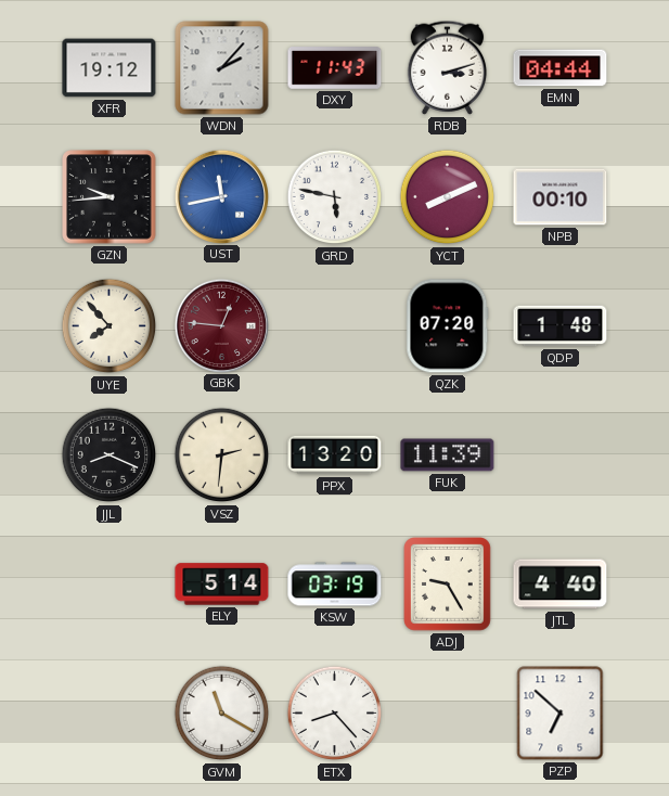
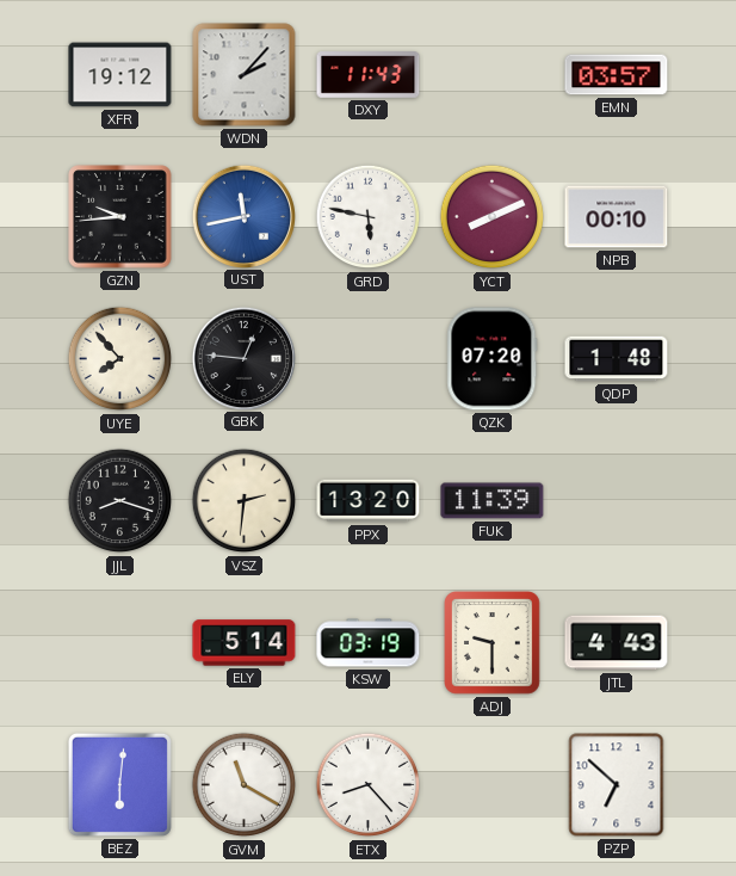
RDB: 3:12 -> none
EMN: 04:44 -> 03:57
GBK dial: burgundy -> black
JJL: 8:19 -> 8:18
ADJ: 9:25 -> 9:30
JTL: 4:40 -> 4:43
BEZ: none -> 6:01
